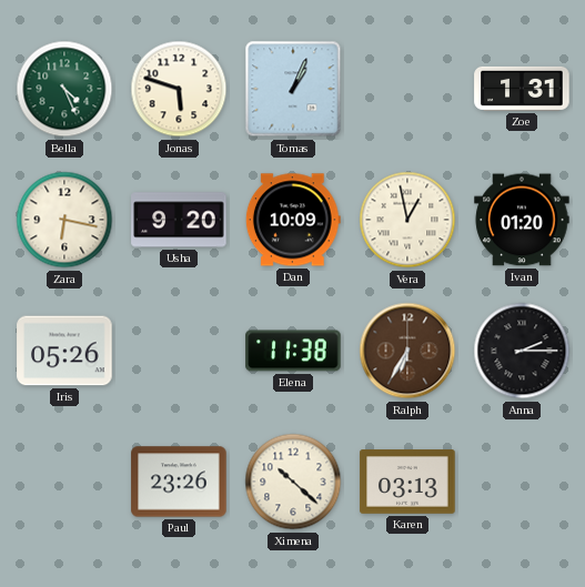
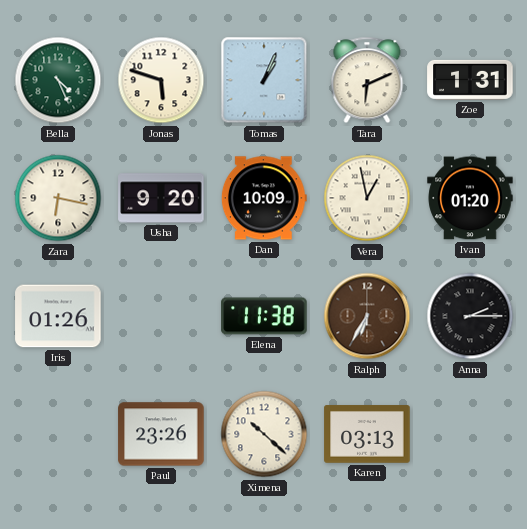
Tara: none -> 6:11
Iris: 05:26 -> 01:26
